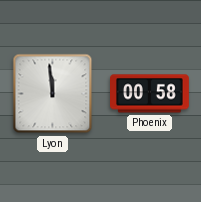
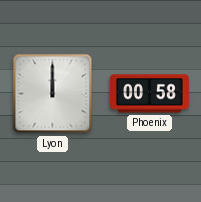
Lyon: 11:59 -> 12:00
